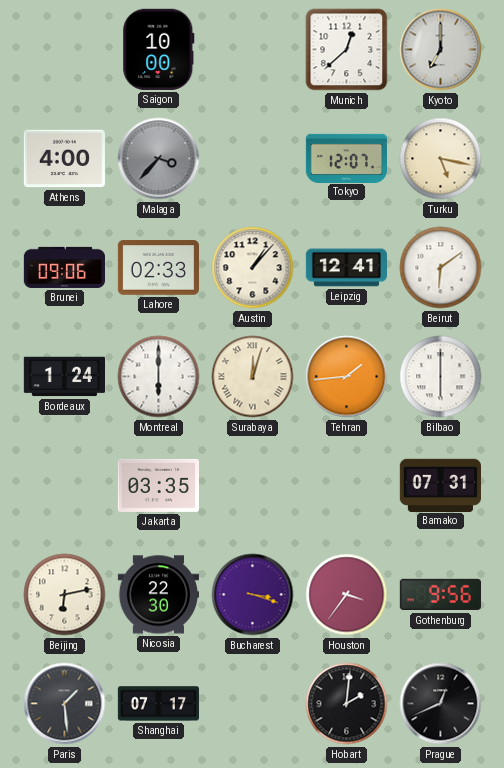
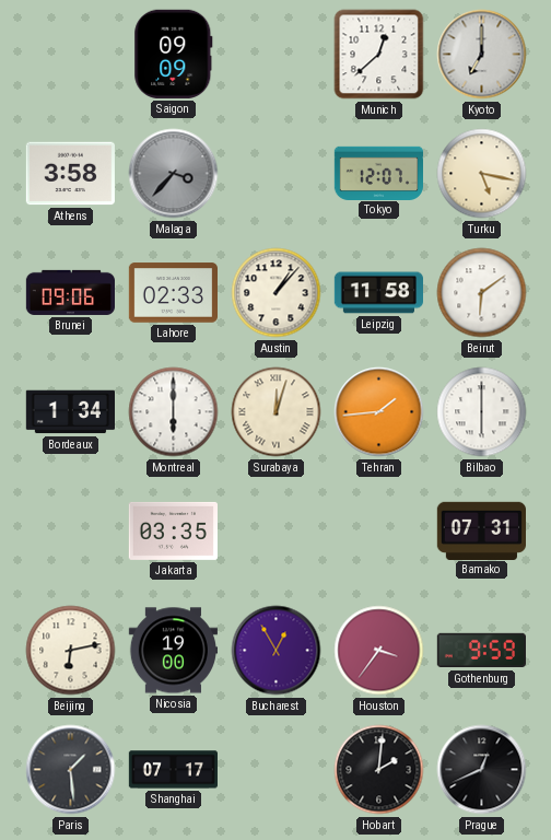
Saigon: 10:00 -> 09:09
Athens: 4:00 -> 3:58
Leipzig: 12:41 -> 11:58
Bordeaux: 1:24 -> 1:34
Nicosia: 22:30 -> 19:00
Bucharest: 3:18 -> 12:55
Gothenburg: 9:56 -> 9:59
